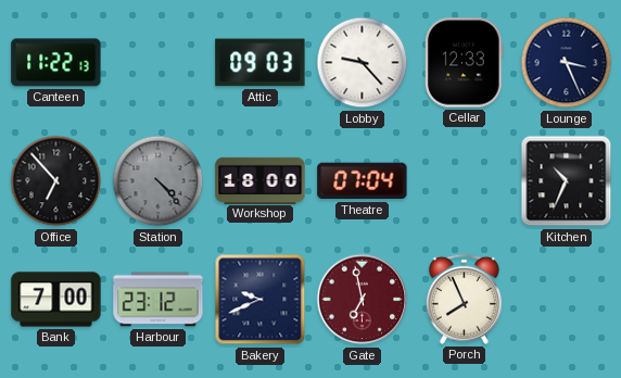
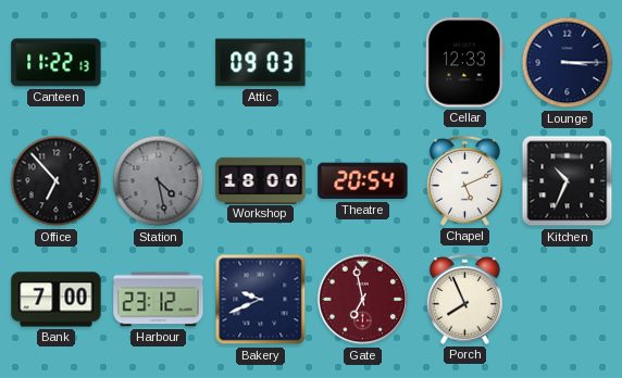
Lobby: 9:23 -> none
Lounge: 3:26 -> 3:15
Station: 4:23 -> 4:28
Theatre: 07:04 -> 20:54
Chapel: none -> 5:11
